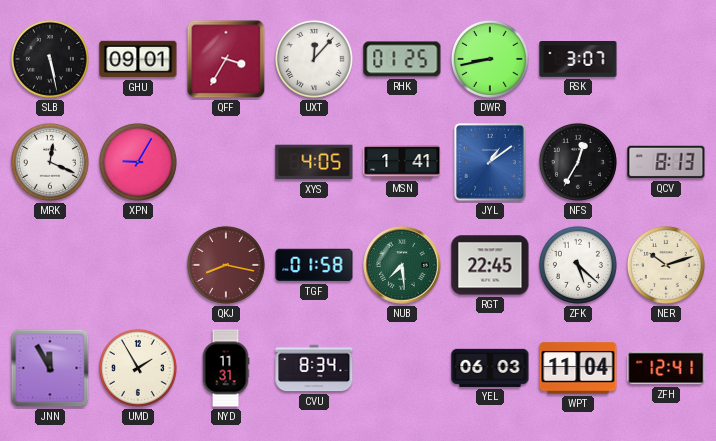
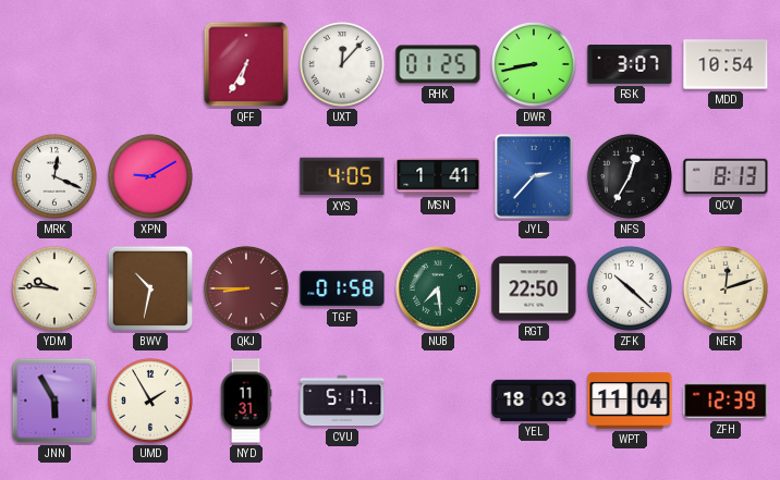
SLB: 5:28 -> none
GHU: 09:01 -> none
QFF: 3:35 -> 6:35
MDD: none -> 10:54
XPN: 9:05 -> 9:10
JYL: 1:09 -> 2:37
YDM: none -> 9:46
BWV: none -> 10:32
QKJ: 8:17 -> 8:45
RGT: 22:45 -> 22:50
ZFK: 5:22 -> 10:22
NER: 10:12 -> 12:12
JNN: 11:55 -> 5:55
CVU: 8:34 -> 5:17
YEL: 06:03 -> 18:03
ZFH: 12:41 -> 12:39
